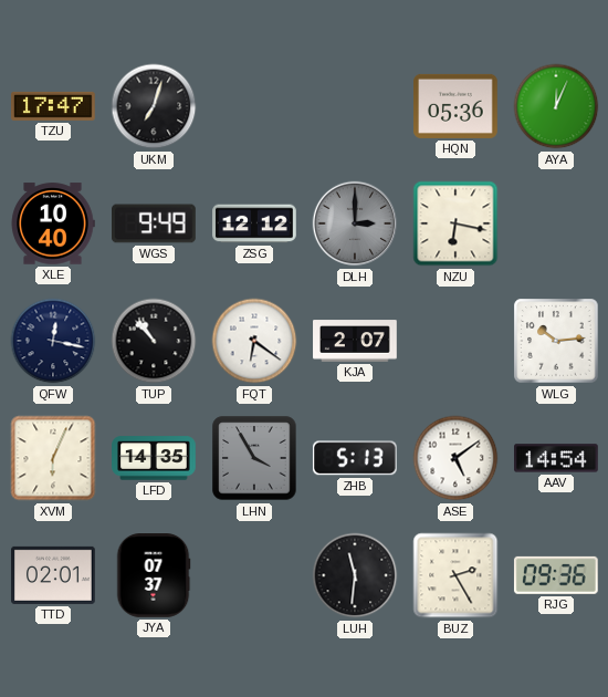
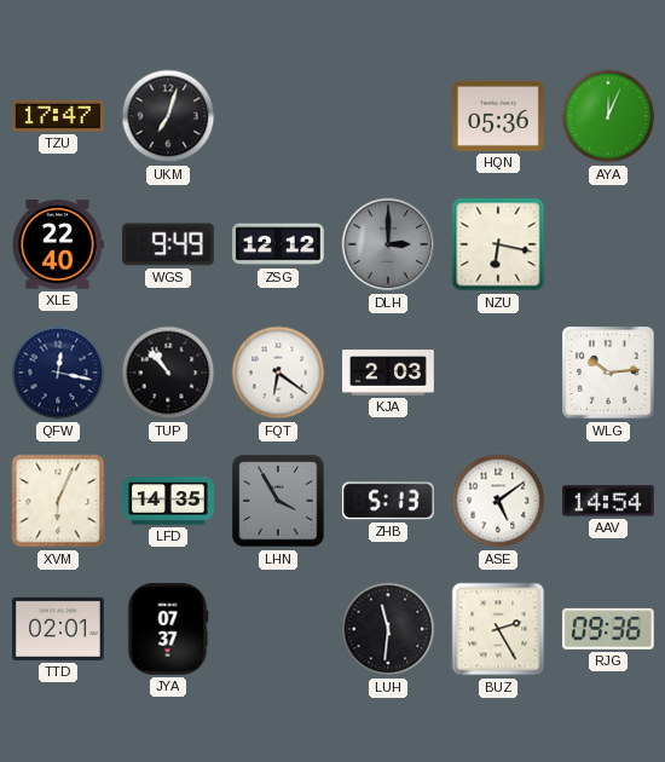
XLE: 10:40 -> 22:40
KJA: 2:07 -> 2:03
